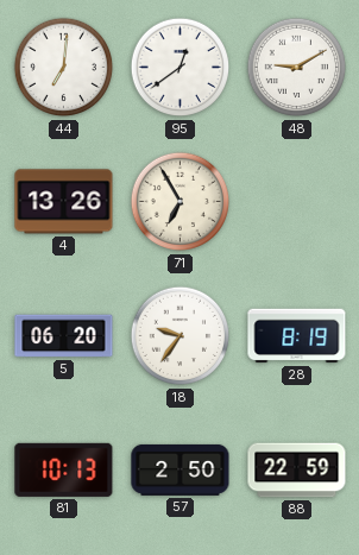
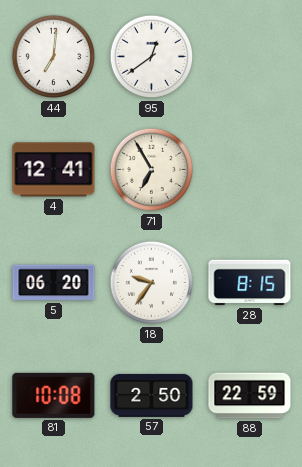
48: 9:10 -> none
4: 13:26 -> 12:41
28: 8:19 -> 8:15
81: 10:13 -> 10:08
